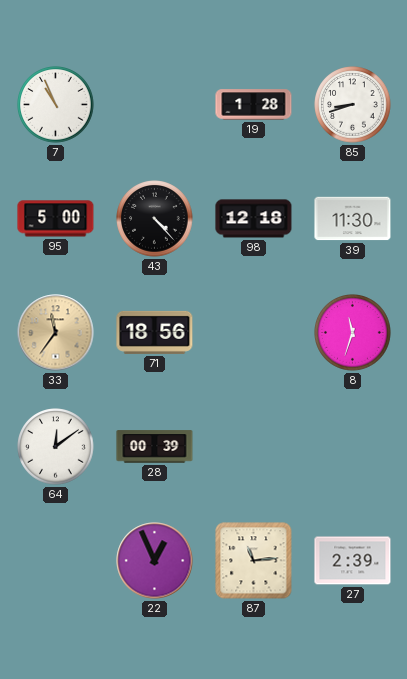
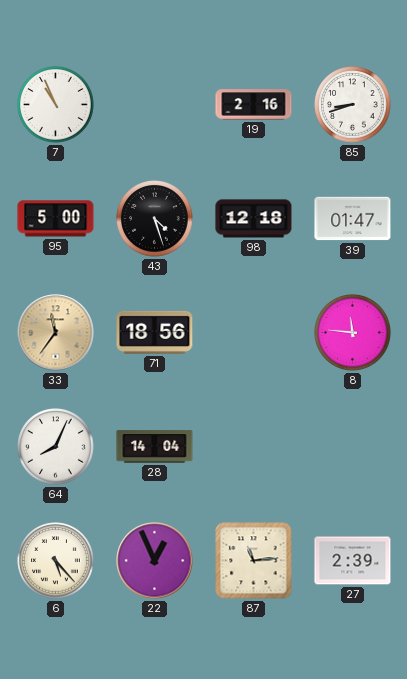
19: 1:28 -> 2:16
43: 4:23 -> 4:27
39: 11:30 -> 01:47
8: 11:33 -> 11:46
64: 12:09 -> 8:04
28: 00:39 -> 14:04
6: none -> 5:23
